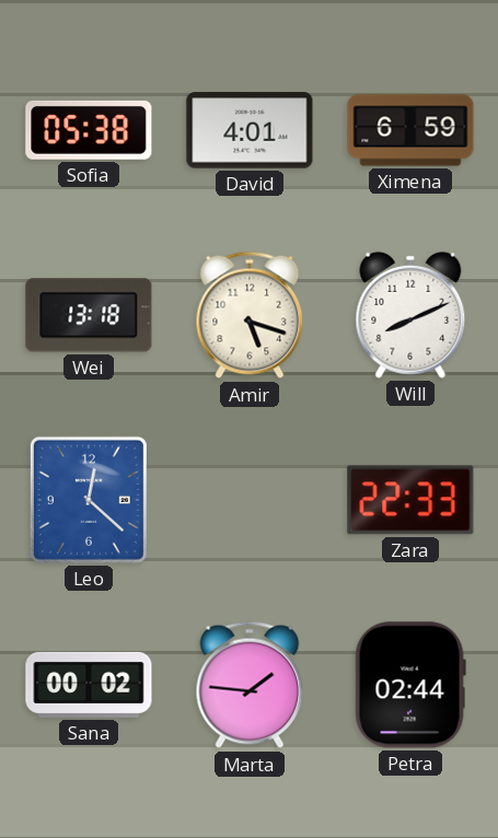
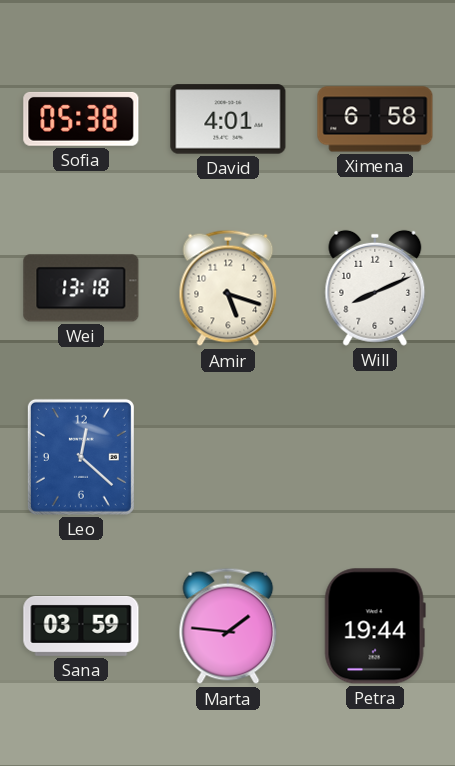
Ximena: 6:59 -> 6:58
Zara: 22:33 -> none
Sana: 00:02 -> 03:59
Petra: 02:44 -> 19:44
